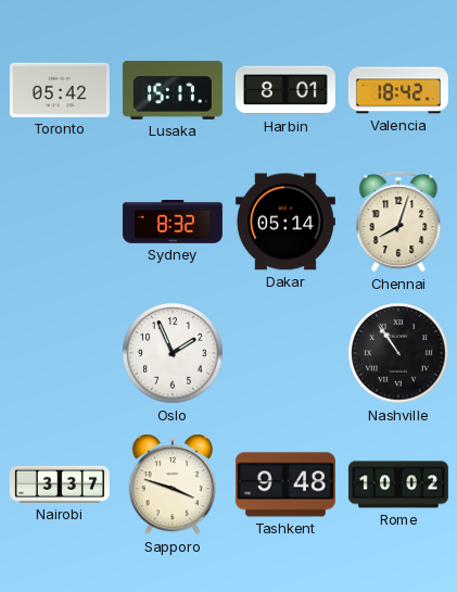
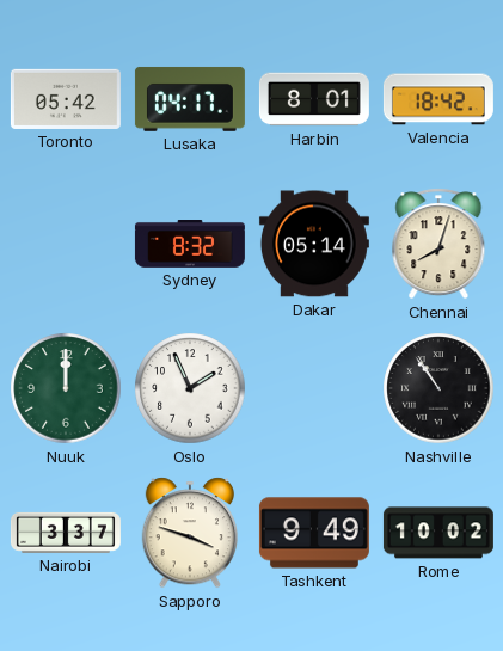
Lusaka: 15:17 -> 04:17
Nuuk: none -> 12:00
Tashkent: 9:48 -> 9:49
